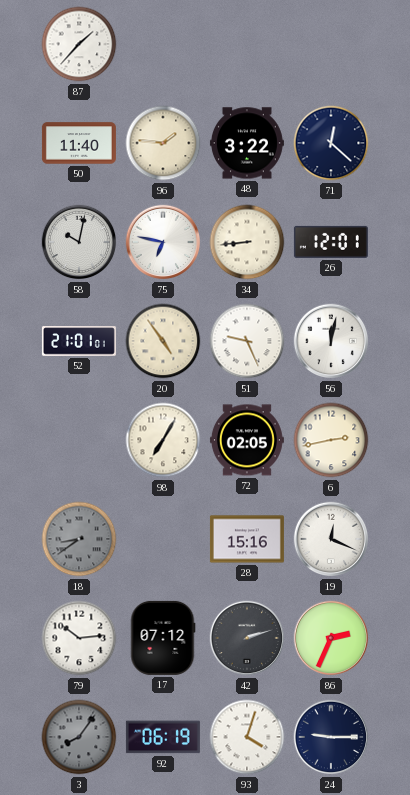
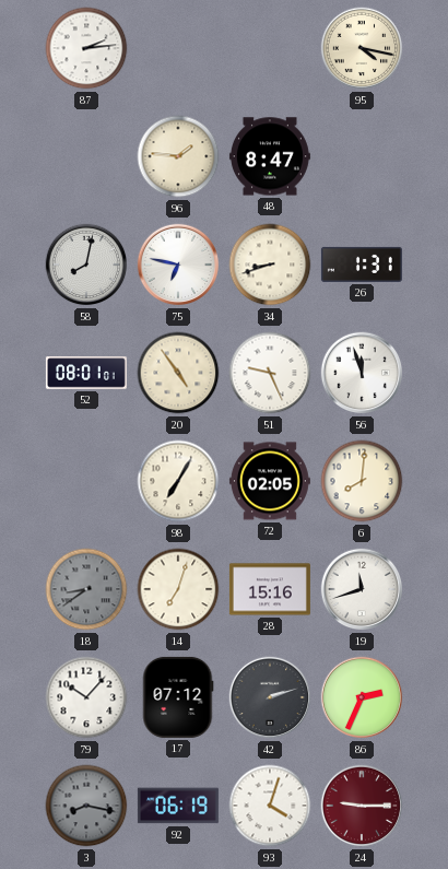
87: 1:37 -> 2:14
95: none -> 4:17
50: 11:40 -> none
48: 3:22 -> 8:47
71: 12:22 -> none
58: 10:02 -> 8:02
34: 8:44 -> 8:42
26: 12:01 -> 1:31
52: 21:01 -> 08:01
56: 12:02 -> 11:57
6: 2:43 -> 8:01
14: none -> 7:03
19: 12:19 -> 11:42
79: 10:14 -> 10:07
3: 8:06 -> 8:17
24 dial: navy -> burgundy
